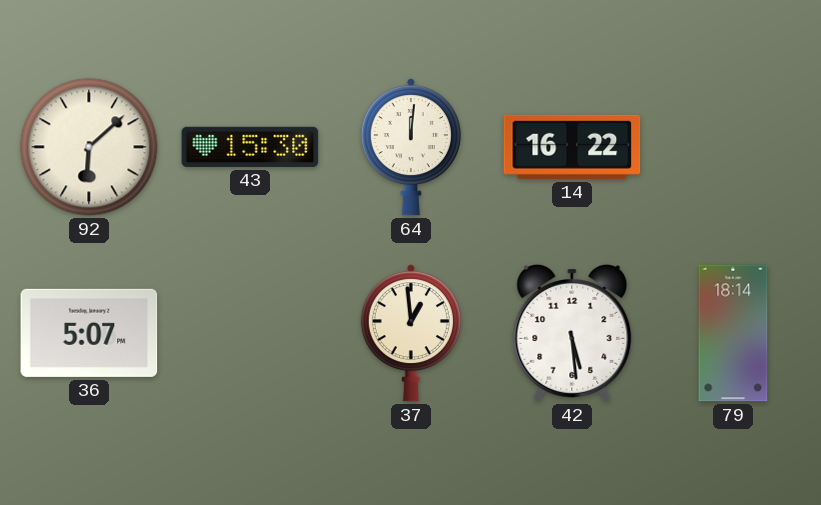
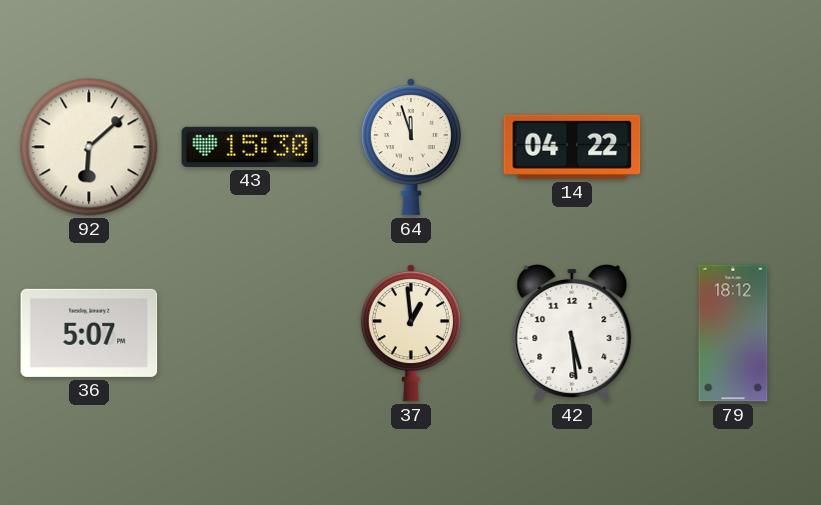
64: 12:01 -> 11:57
14: 16:22 -> 04:22
79: 18:14 -> 18:12
